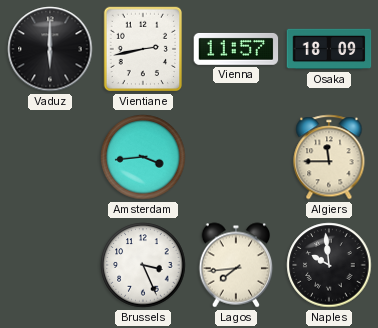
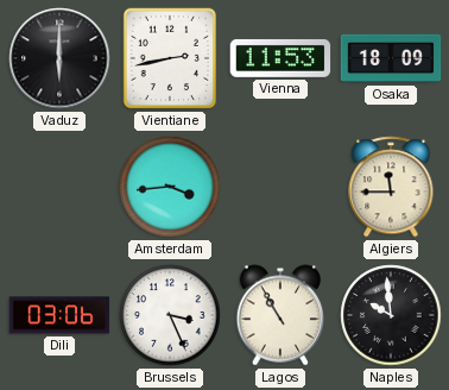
Vienna: 11:57 -> 11:53
Dili: none -> 03:06
Lagos: 7:44 -> 10:55
